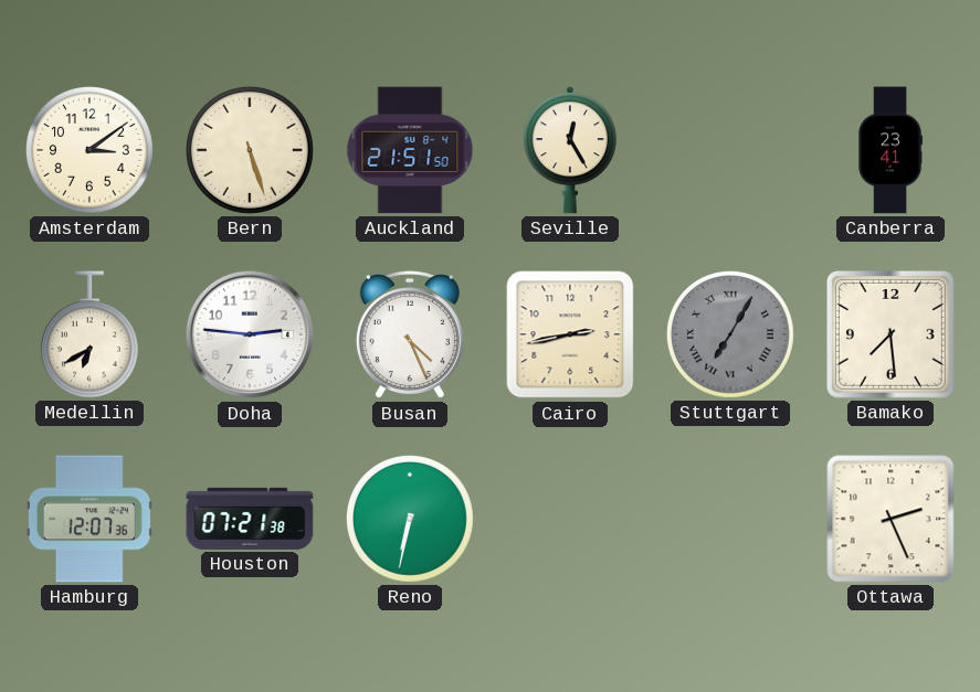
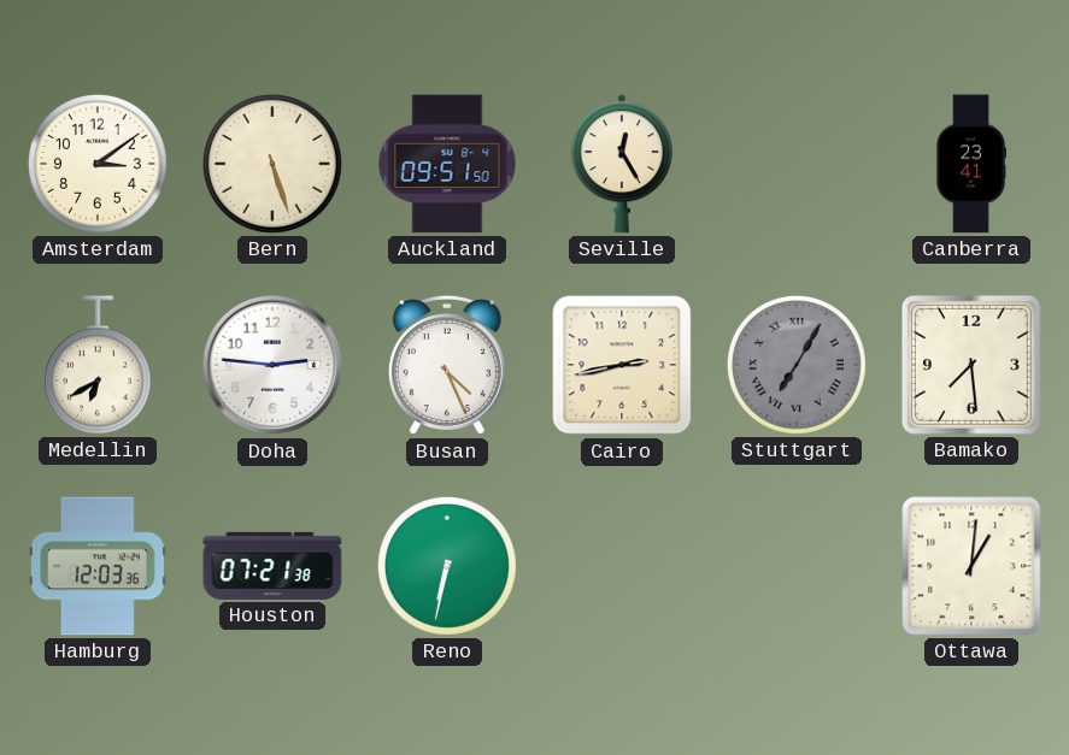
Auckland: 21:51 -> 09:51
Hamburg: 12:07 -> 12:03
Ottawa: 2:26 -> 1:01
